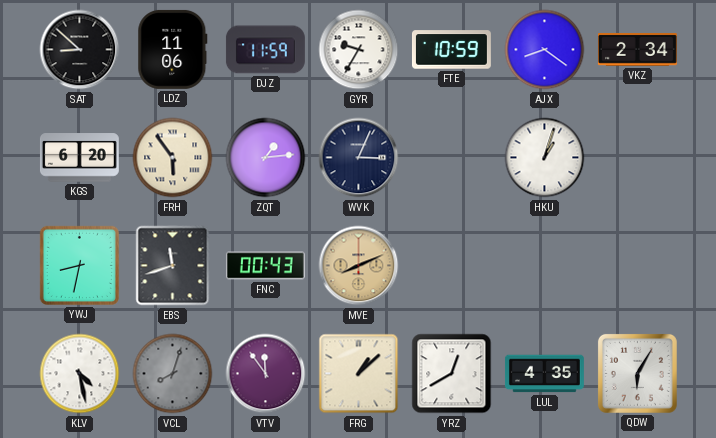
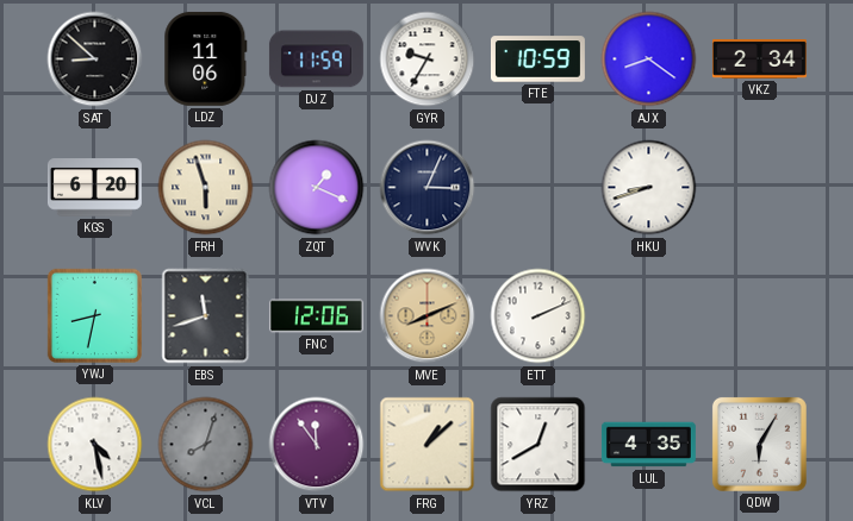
FRH: 5:54 -> 5:57
ZQT: 1:14 -> 1:19
HKU: 1:03 -> 8:42
FNC: 00:43 -> 12:06
ETT: none -> 2:11
